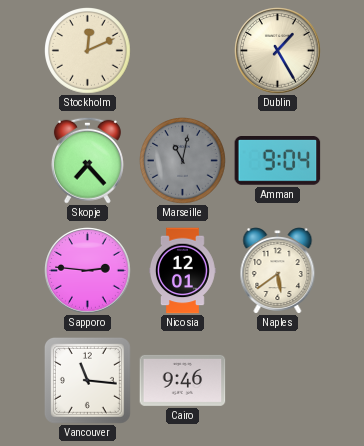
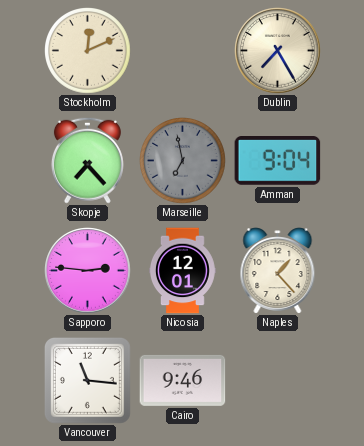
Dublin: 1:25 -> 7:25
Marseille: 11:02 -> 6:58
Naples: 5:39 -> 1:23
